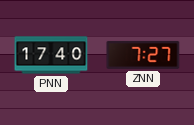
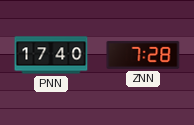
ZNN: 7:27 -> 7:28
